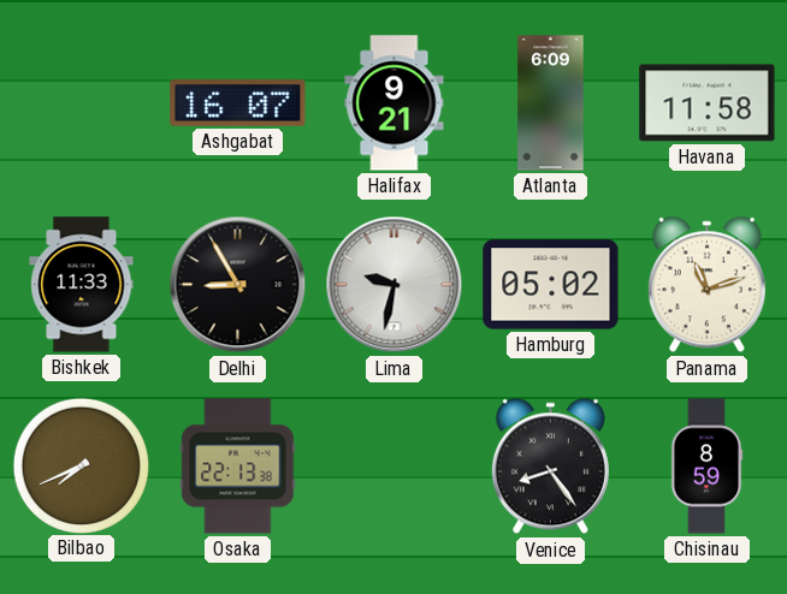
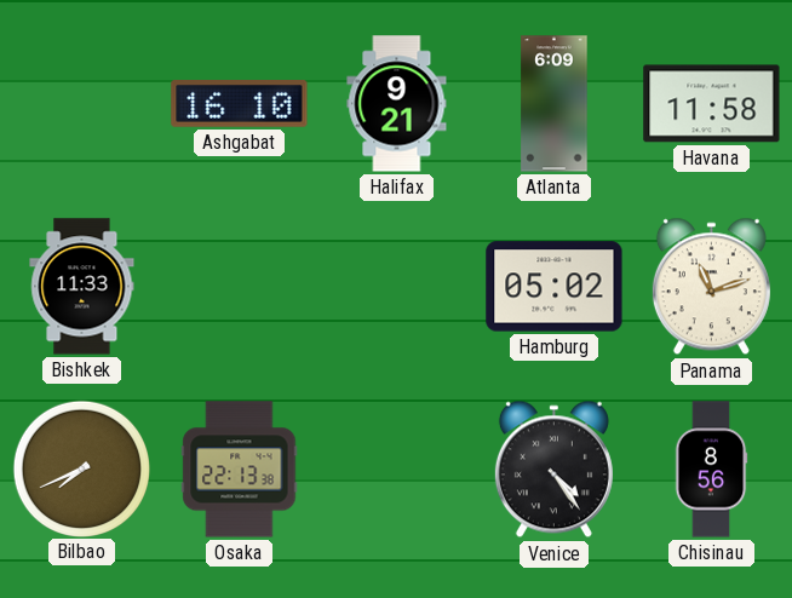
Ashgabat: 16:07 -> 16:10
Delhi: 8:55 -> none
Lima: 9:32 -> none
Venice: 8:24 -> 4:24
Chisinau: 8:59 -> 8:56
